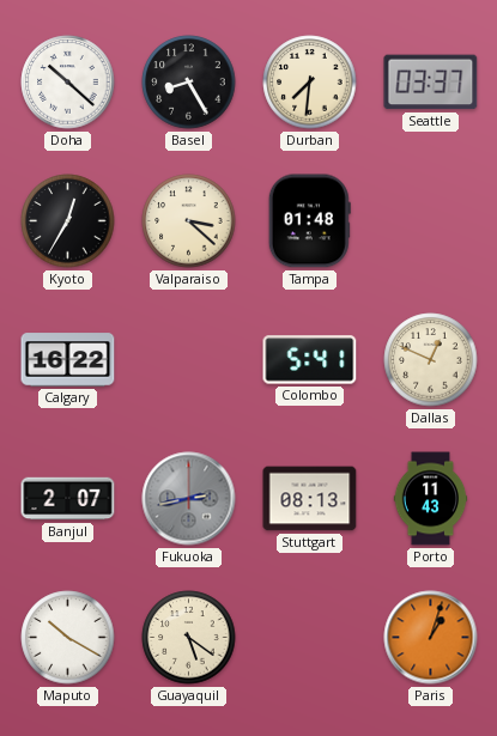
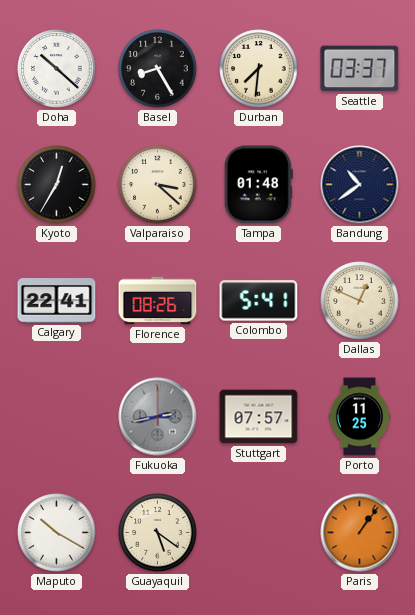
Bandung: none -> 10:39
Calgary: 16:22 -> 22:41
Florence: none -> 08:26
Banjul: 2:07 -> none
Stuttgart: 08:13 -> 07:57
Porto: 11:43 -> 11:25
Paris: 1:03 -> 1:06
